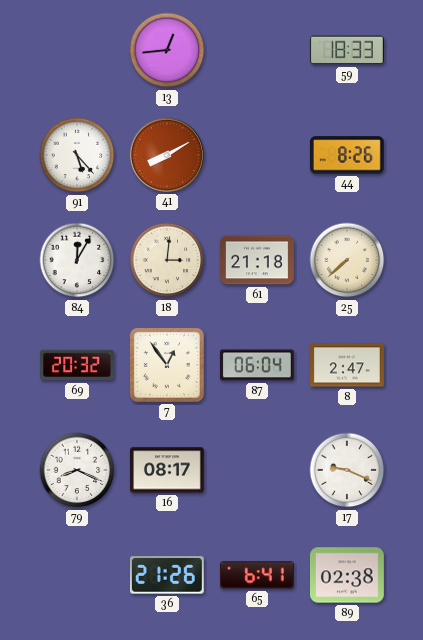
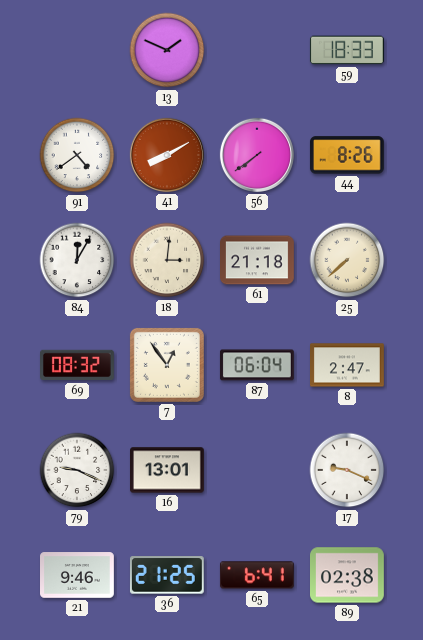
13: 12:44 -> 1:49
91: 5:23 -> 4:39
56: none -> 7:39
69: 20:32 -> 08:32
79: 8:19 -> 9:19
16: 08:17 -> 13:01
21: none -> 9:46
36: 21:26 -> 21:25
